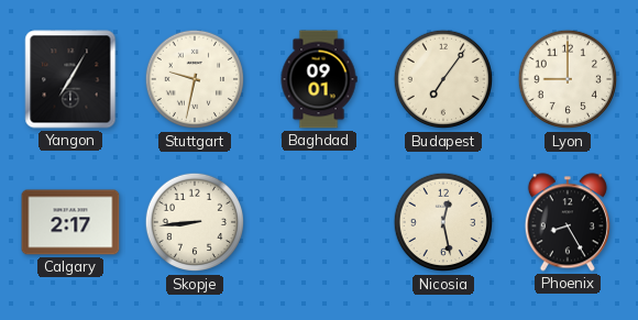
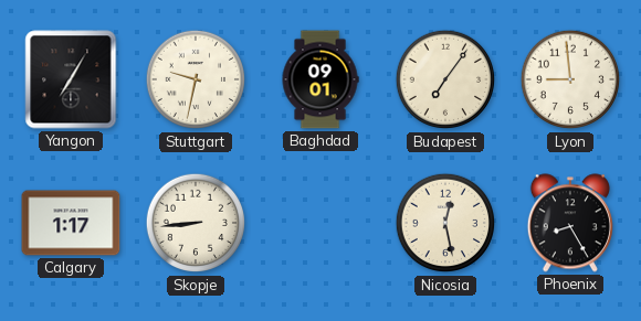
Lyon: 9:00 -> 8:59
Calgary: 2:17 -> 1:17
